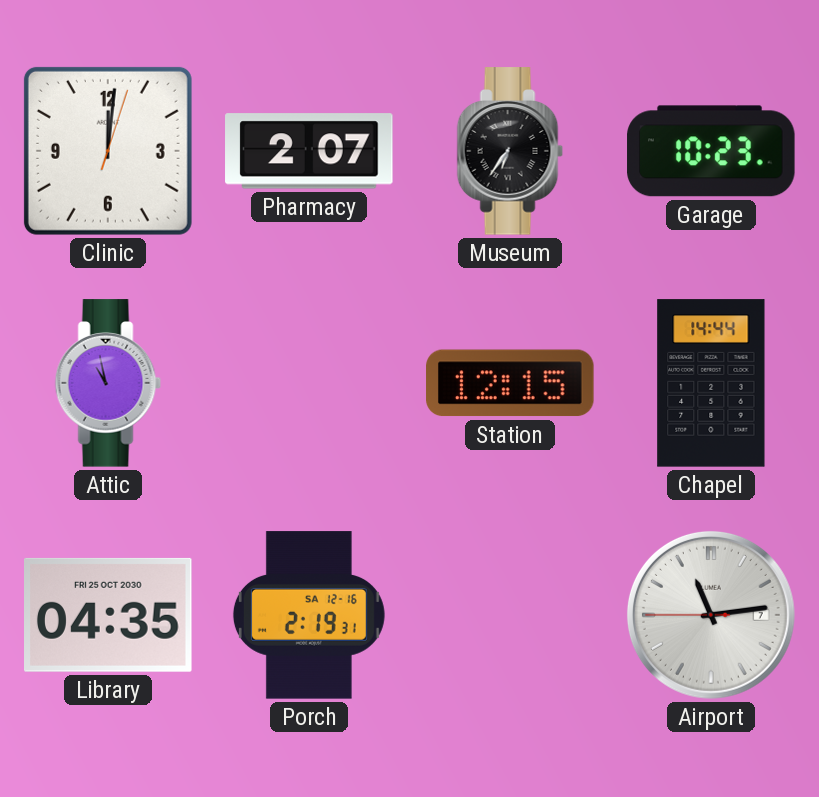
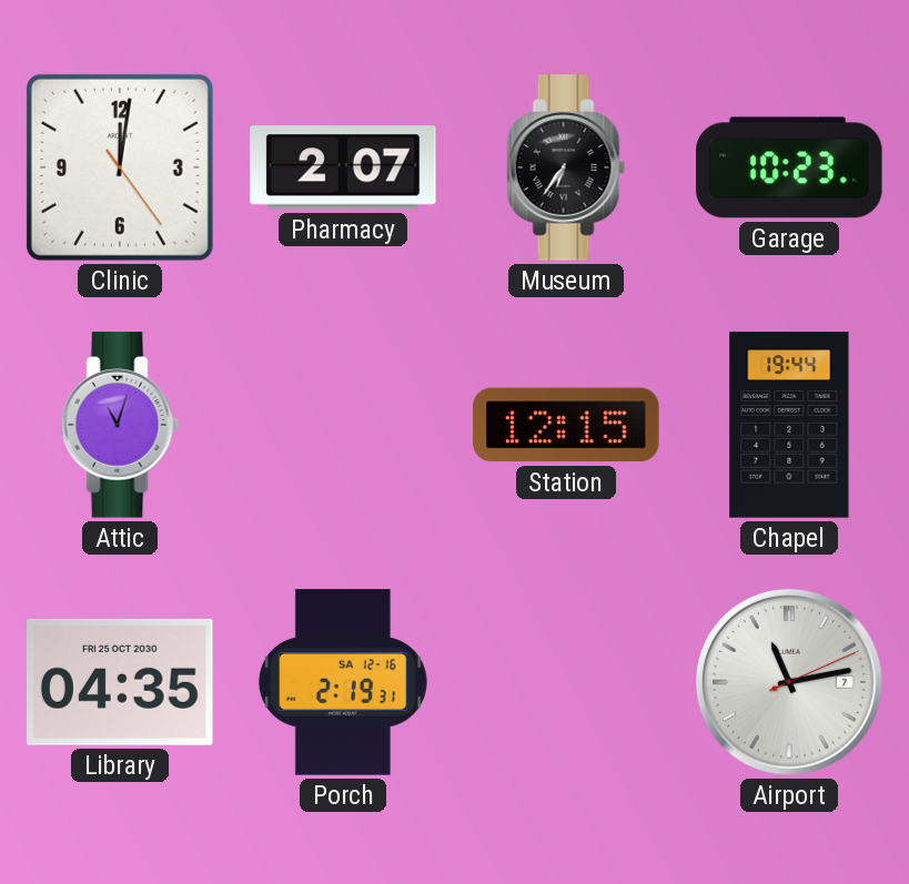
Clinic: 12:01:03 -> 12:01:24
Attic: 10:58 -> 11:03
Chapel: 14:44 -> 19:44
Airport: 11:13:45 -> 11:13:11
